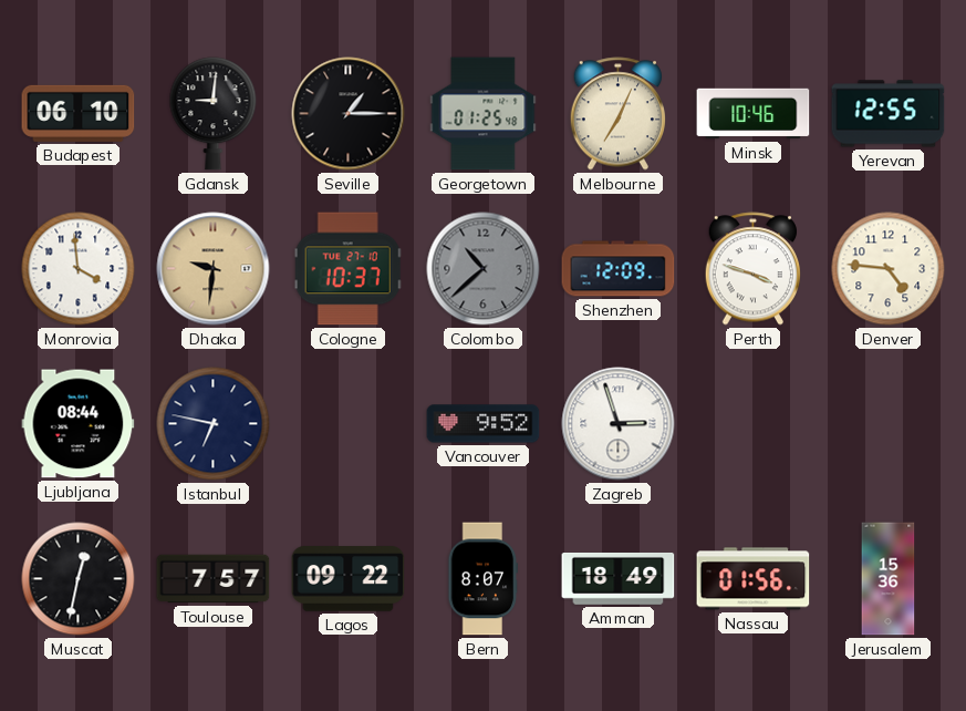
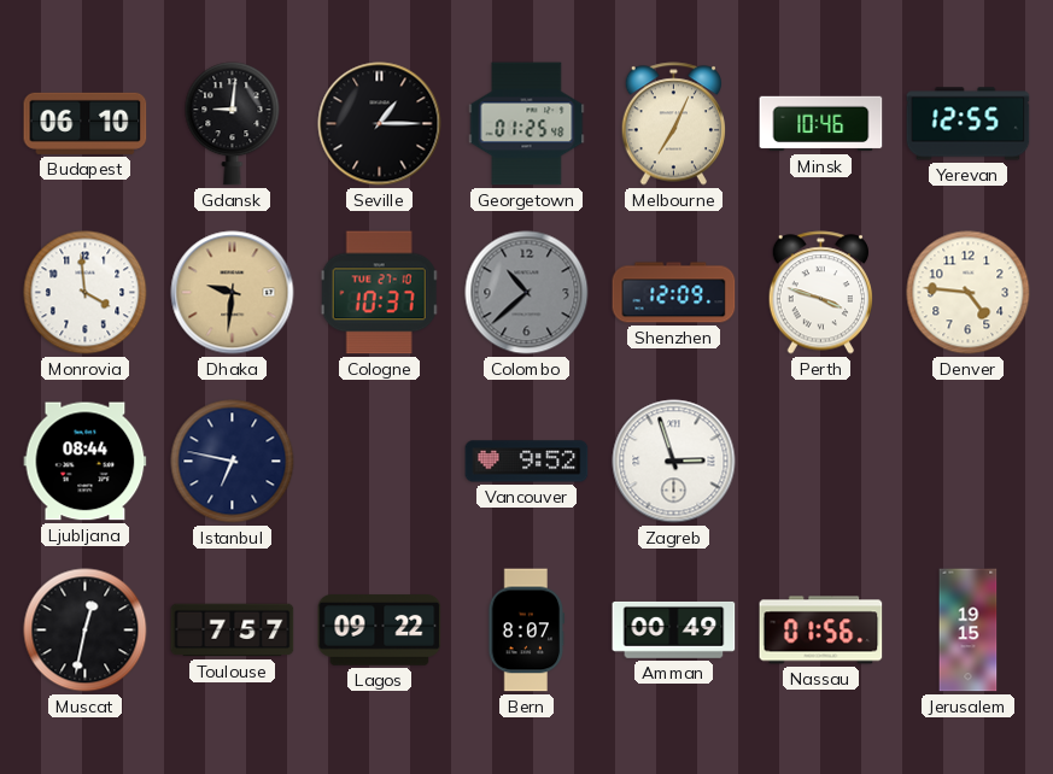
Amman: 18:49 -> 00:49
Jerusalem: 15:36 -> 19:15
